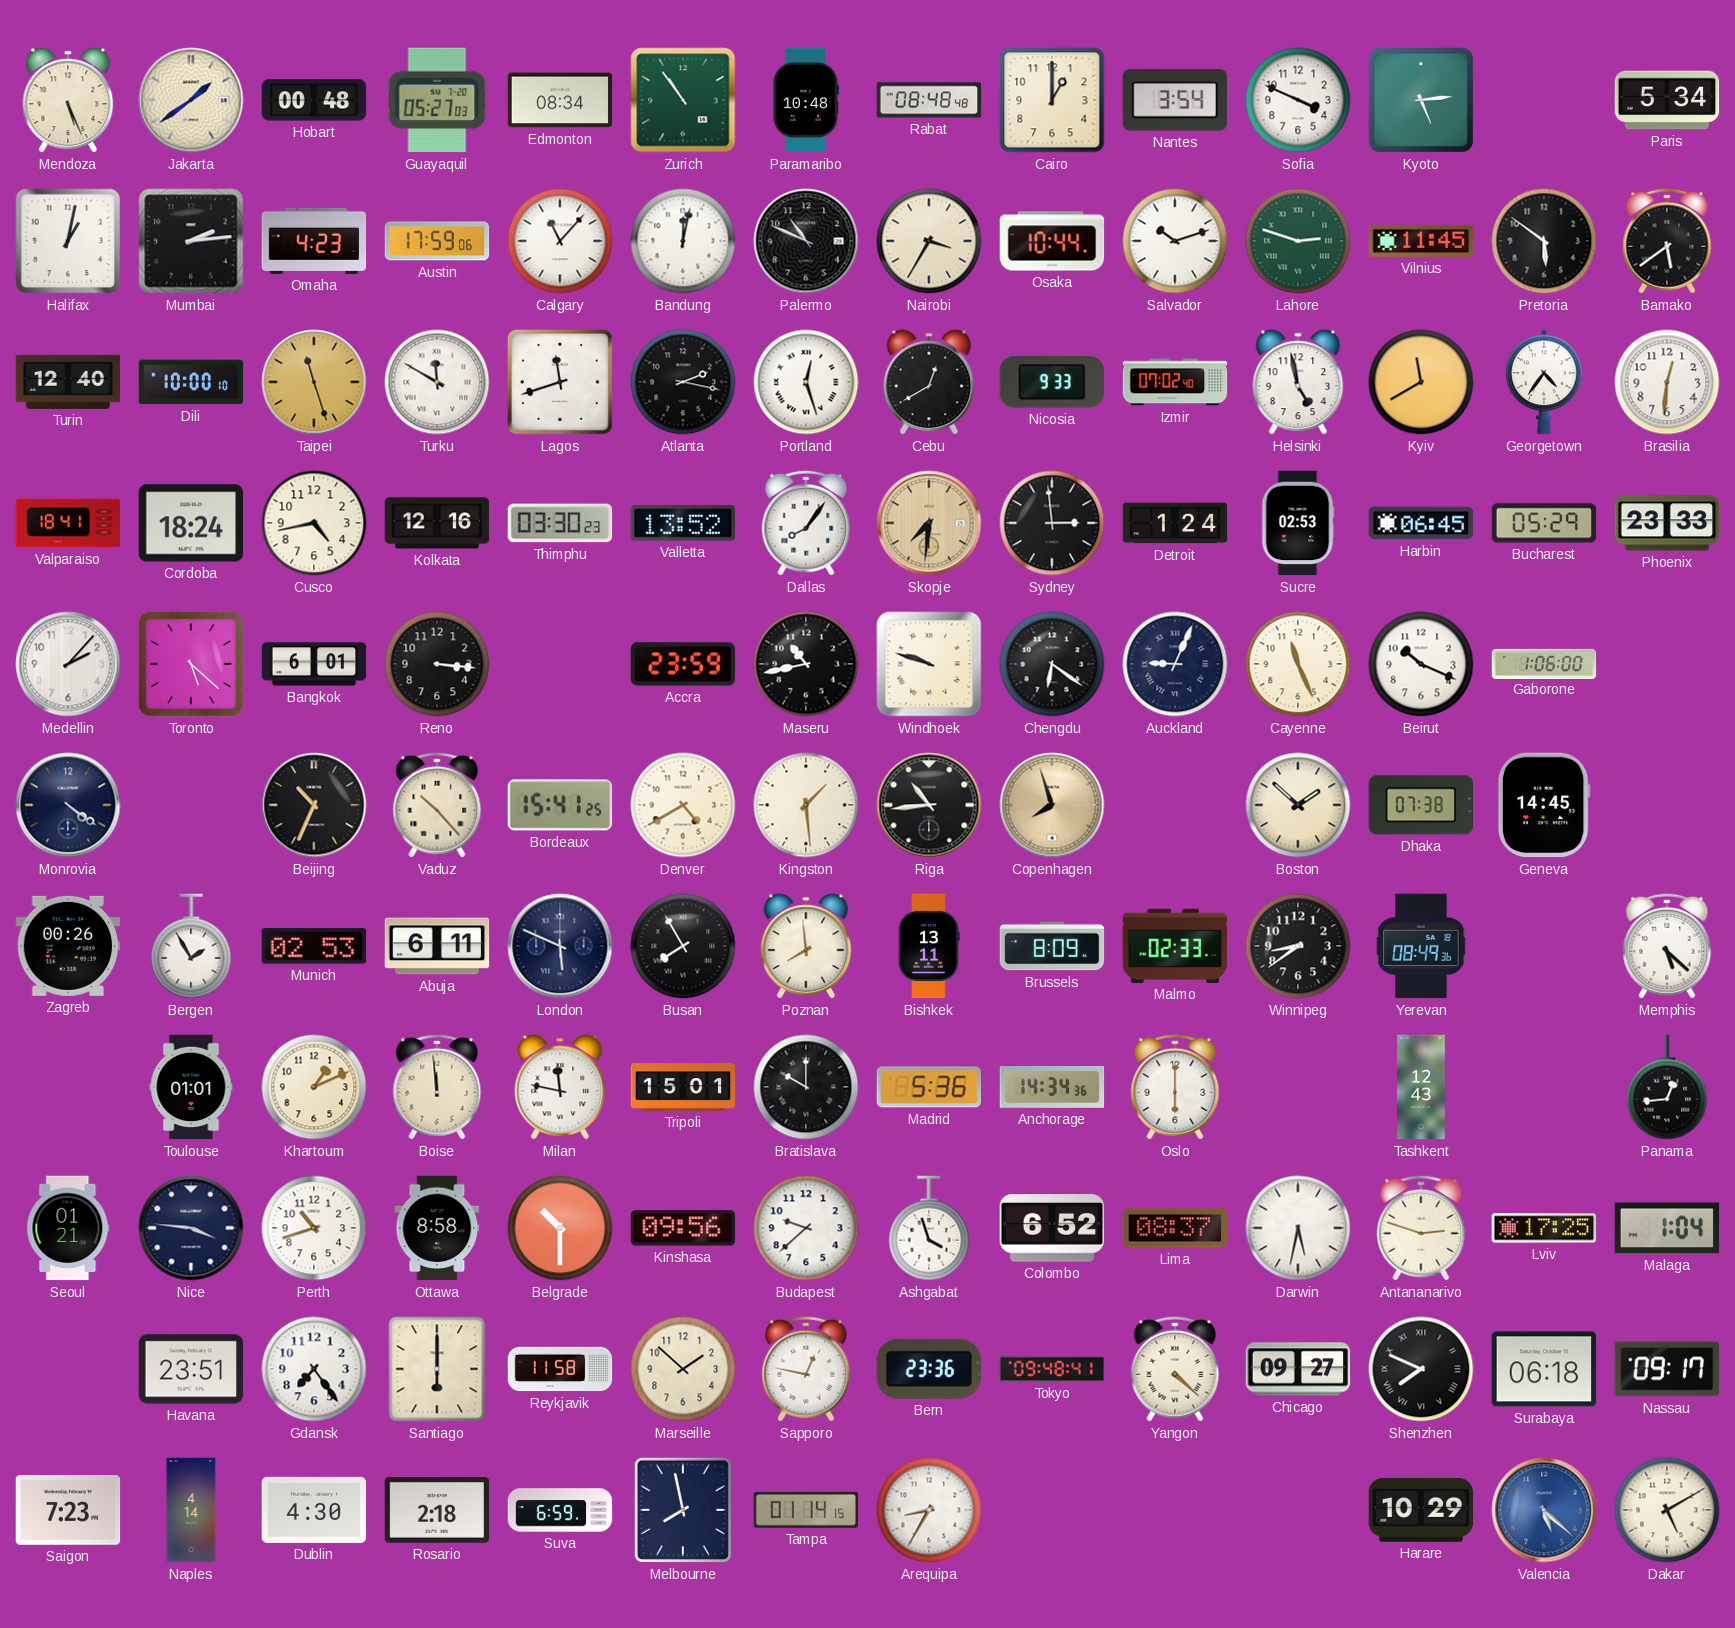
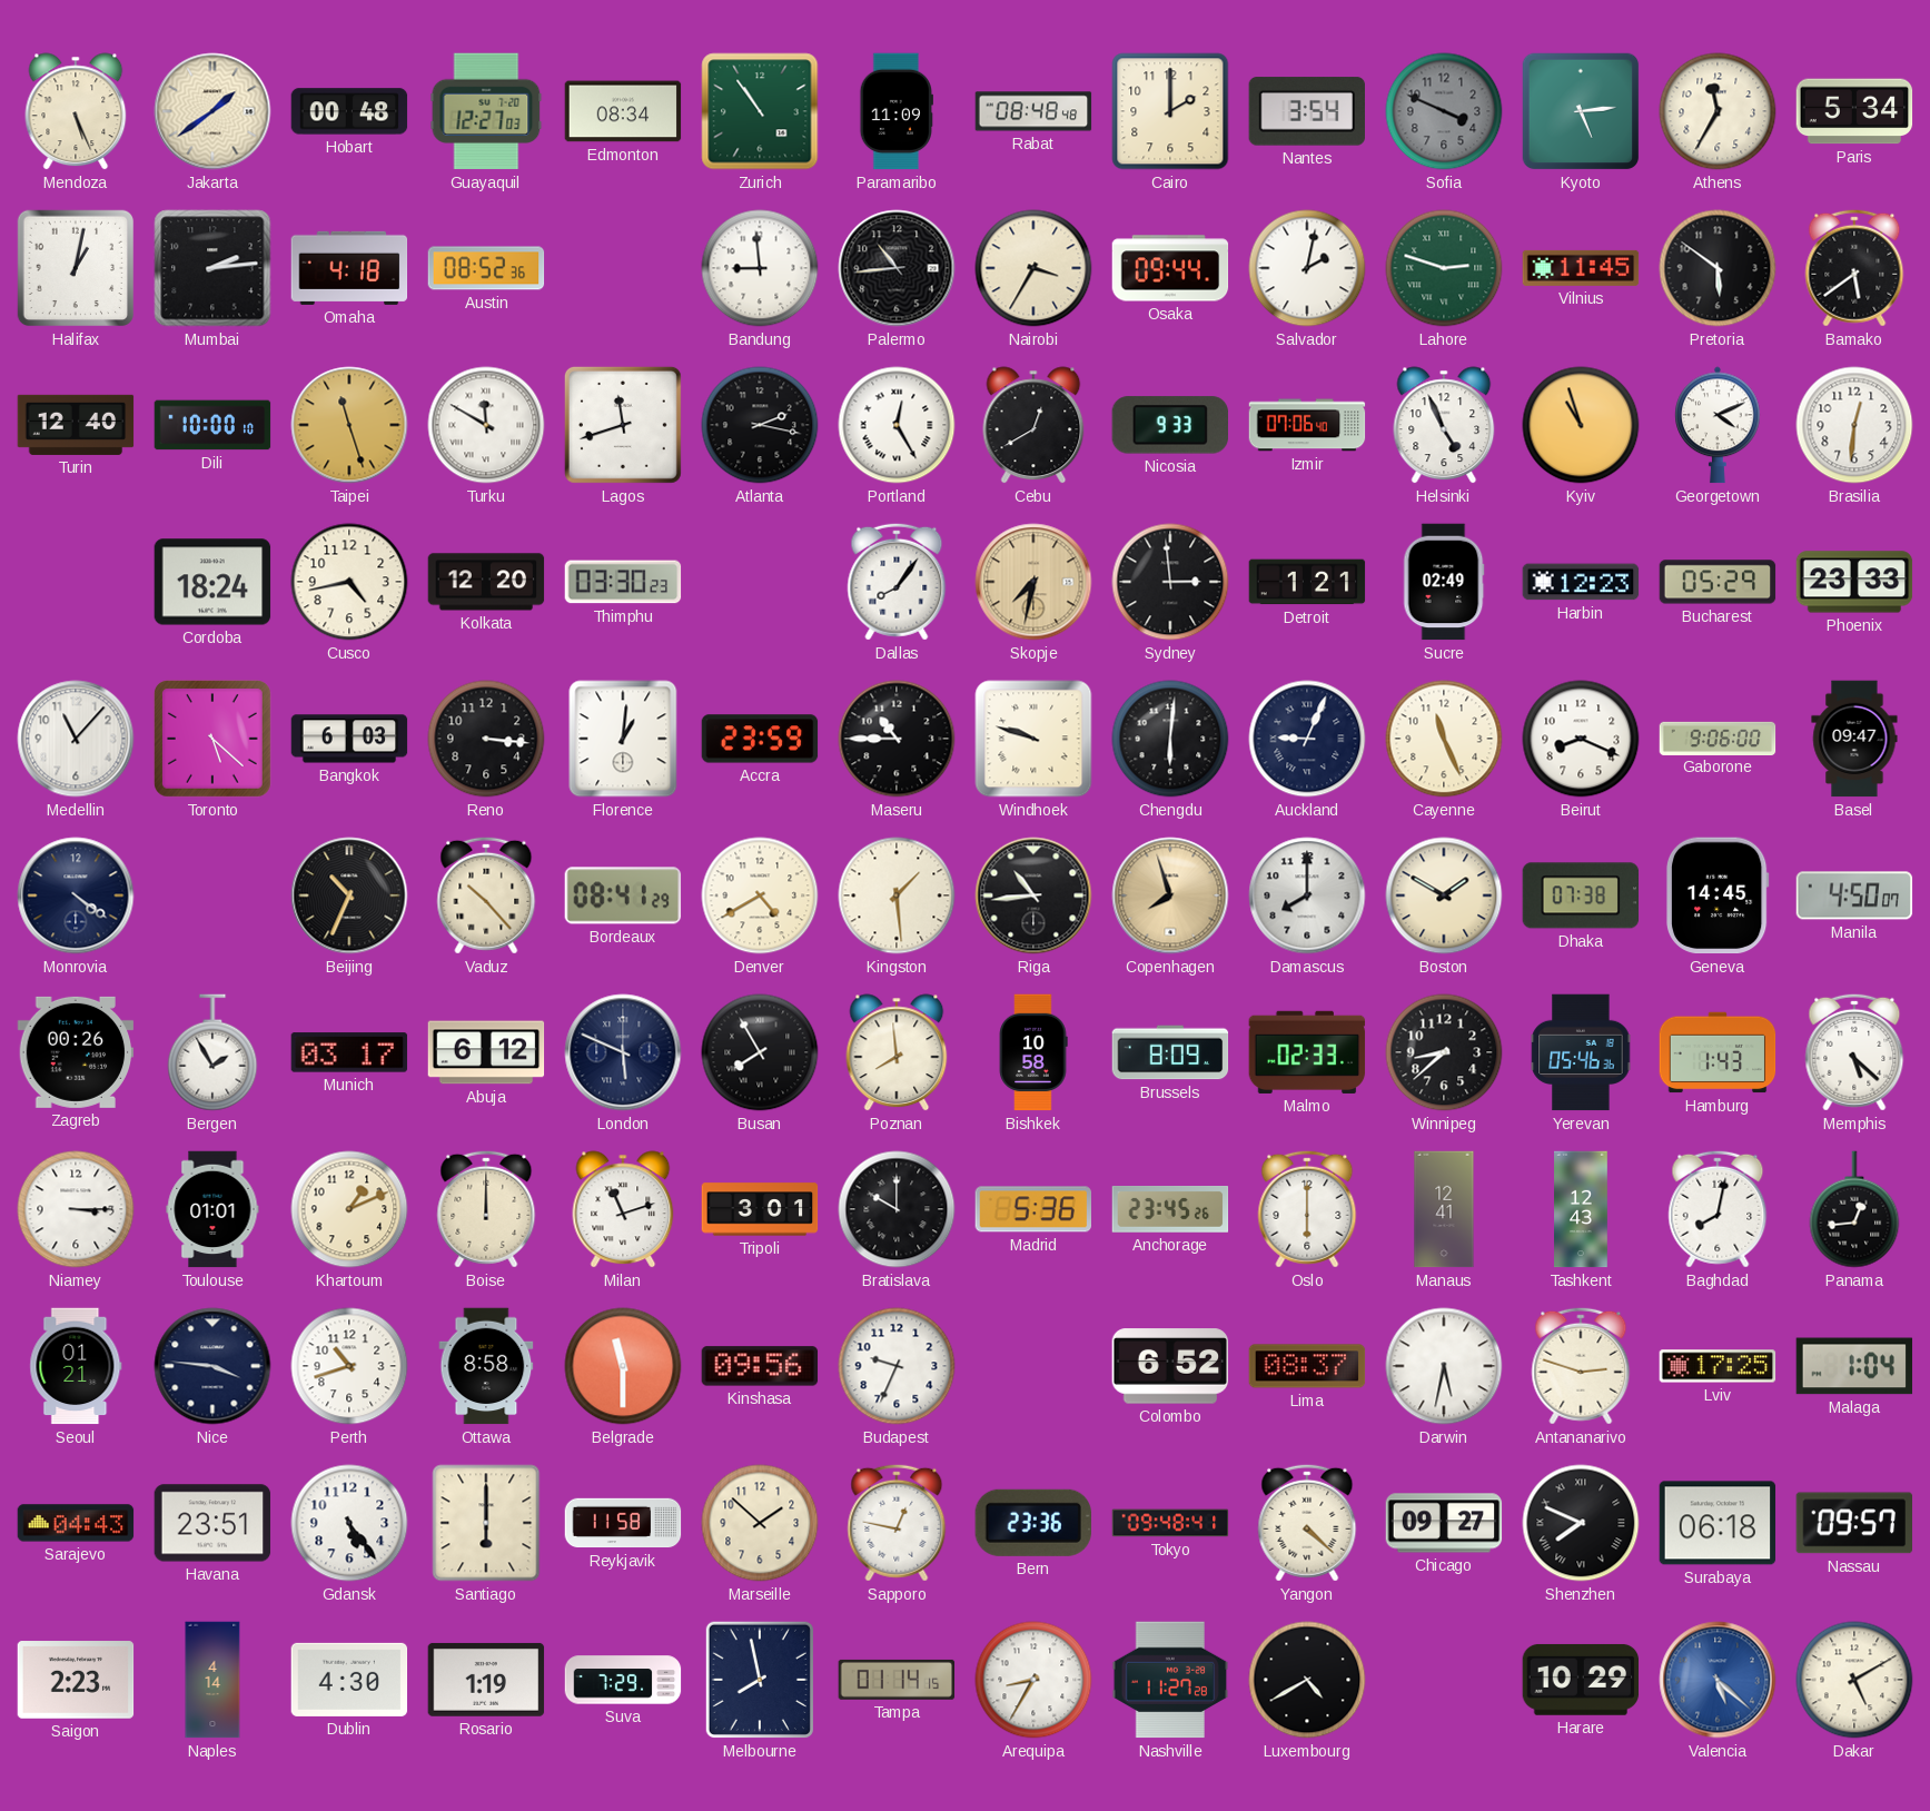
Guayaquil: 05:27 -> 12:27
Paramaribo: 10:48 -> 11:09
Cairo: 1:00 -> 2:00
Sofia dial: white -> grey
Athens: none -> 11:35
Omaha: 4:23 -> 4:18
Austin: 17:59 -> 08:52
Calgary: 11:07 -> none
Bandung: 12:02 -> 8:59
Palermo: 10:49 -> 10:44
Osaka: 10:44 -> 09:44
Salvador: 10:12 -> 2:02
Portland: 12:27 -> 12:25
Izmir: 07:02 -> 07:06
Helsinki: 4:58 -> 4:56
Kyiv: 11:40 -> 10:57
Georgetown: 4:36 -> 4:11
Valparaiso: 18:41 -> none
Kolkata: 12:16 -> 12:20
Valletta: 13:52 -> none
Skopje: 7:31 -> 7:32
Detroit: 1:24 -> 1:21
Sucre: 02:53 -> 02:49
Harbin: 06:45 -> 12:23
Medellin: 2:07 -> 11:07
Bangkok: 6:01 -> 6:03
Florence: none -> 1:01
Maseru: 10:43 -> 10:45
Chengdu: 6:21 -> 6:01
Beirut: 10:19 -> 8:19
Gaborone: 1:06 -> 9:06
Basel: none -> 09:47
Bordeaux: 15:41 -> 08:41
Damascus: none -> 8:00
Boston: 1:52 -> 1:50
Manila: none -> 4:50
Munich: 02:53 -> 03:17
Abuja: 6:11 -> 6:12
Bishkek: 13:11 -> 10:58
Winnipeg: 8:39 -> 8:38
Yerevan: 08:49 -> 05:46
Hamburg: none -> 1:43
Niamey: none -> 3:15
Boise: 11:59 -> 12:00
Milan: 11:47 -> 11:12
Tripoli: 15:01 -> 3:01
Anchorage: 14:34 -> 23:45
Manaus: none -> 12:41
Baghdad: none -> 8:02
Belgrade: 10:30 -> 11:30
Budapest: 9:38 -> 9:34
Ashgabat: 3:57 -> none
Sarajevo: none -> 04:43
Gdansk: 7:24 -> 5:24
Nassau: 09:17 -> 09:57
Saigon: 7:23 -> 2:23
Rosario: 2:18 -> 1:19
Suva: 6:59 -> 7:29
Nashville: none -> 11:27
Luxembourg: none -> 4:40
